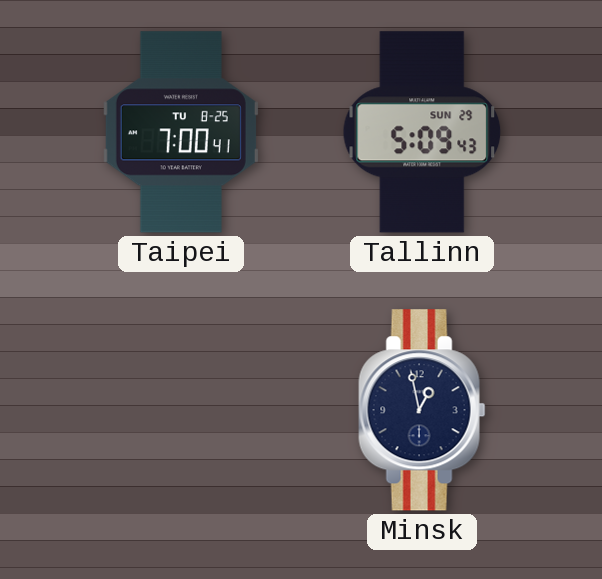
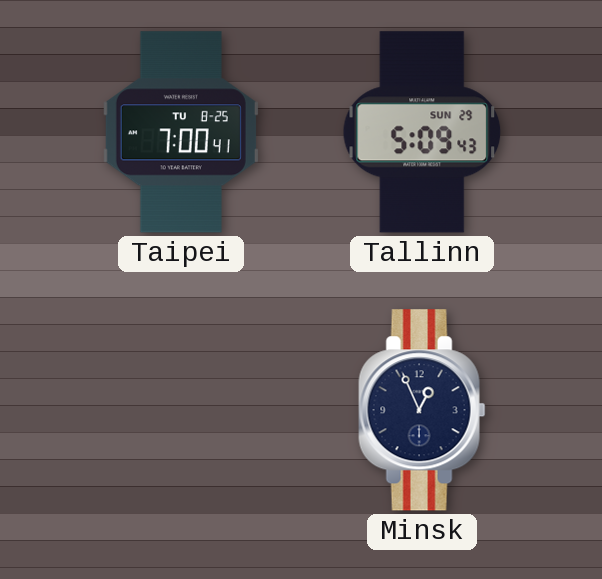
Minsk: 12:58 -> 12:56
